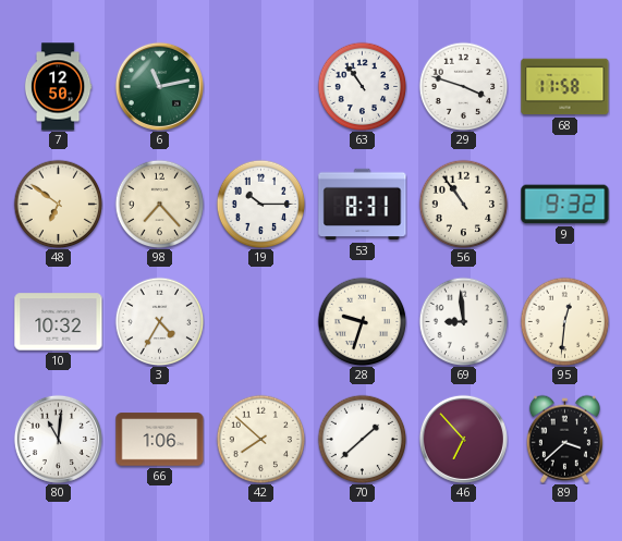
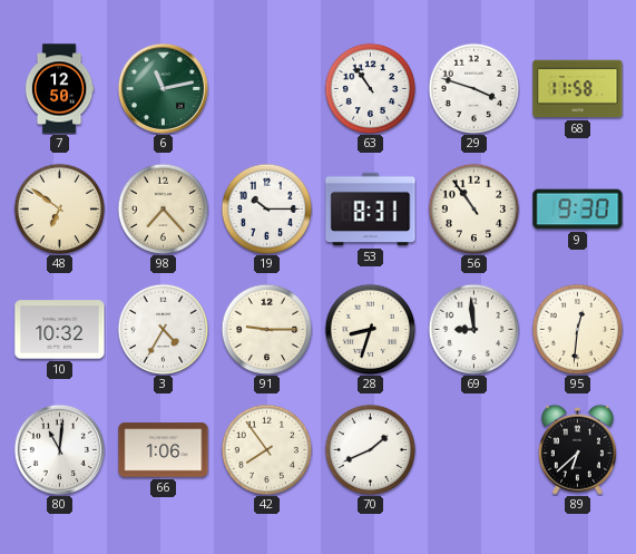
9: 9:32 -> 9:30
91: none -> 9:15
28: 9:33 -> 8:33
42: 7:52 -> 7:54
70: 1:38 -> 1:41
46: 6:53 -> none
89: 3:38 -> 6:38
